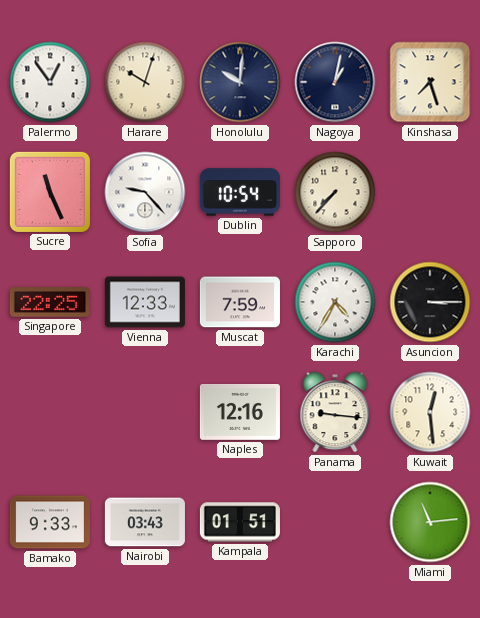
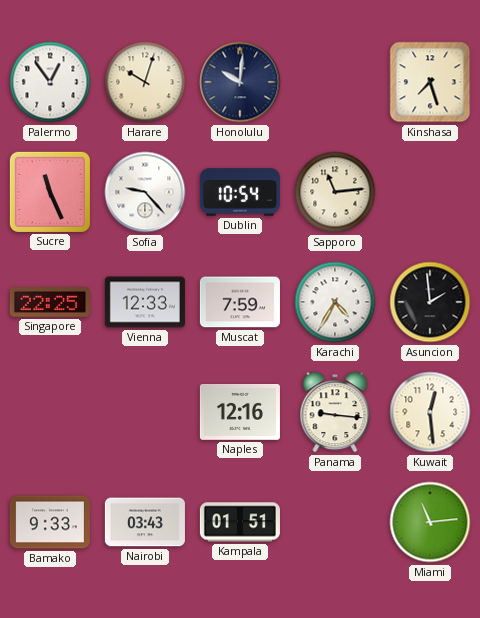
Nagoya: 1:02 -> none
Sapporo: 7:37 -> 11:14
Asuncion: 3:15 -> 1:59
